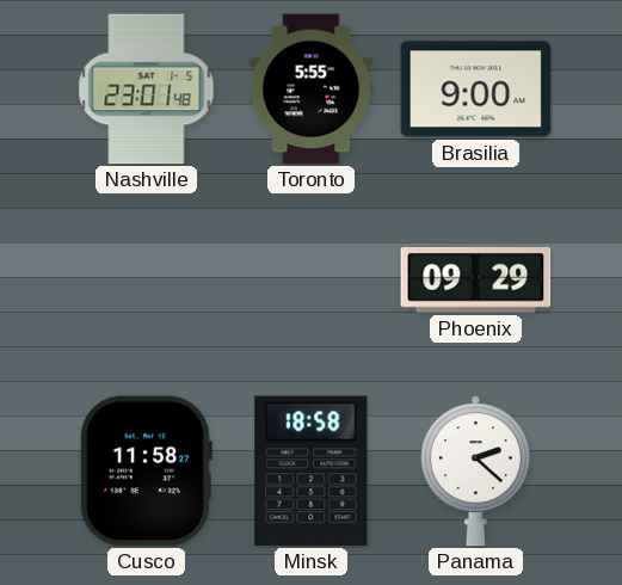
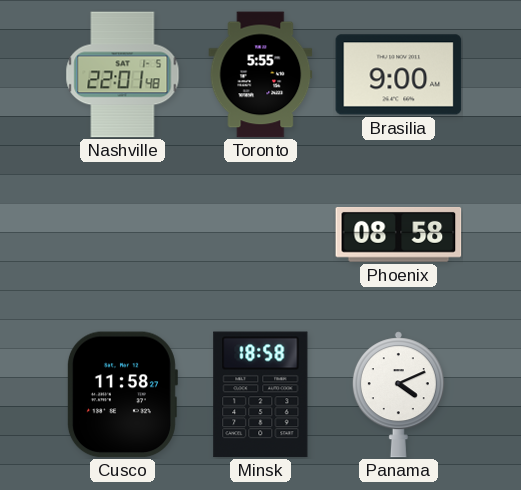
Nashville: 23:01 -> 22:01
Phoenix: 09:29 -> 08:58
Panama: 2:22 -> 4:11
